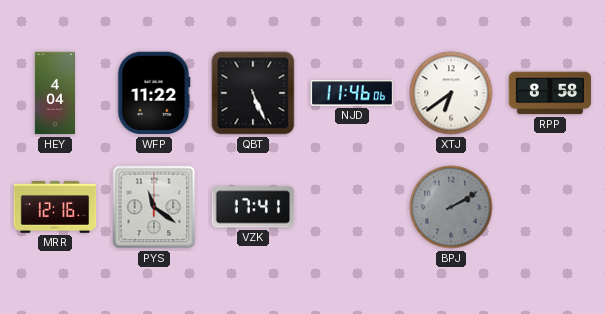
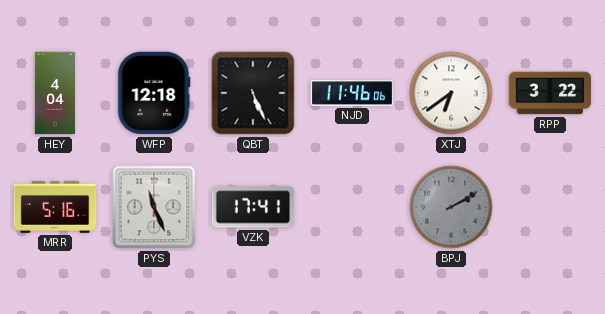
WFP: 11:22 -> 12:18
RPP: 8:58 -> 3:22
MRR: 12:16 -> 5:16
PYS: 11:21 -> 11:26
